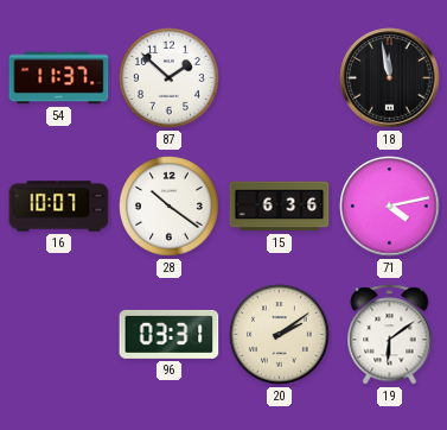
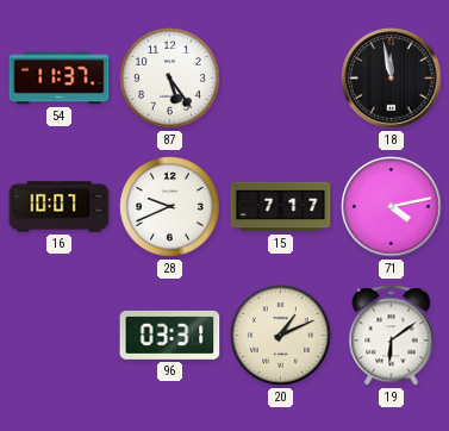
87: 1:52 -> 5:24
28: 10:21 -> 9:41
15: 6:36 -> 7:17
20: 2:09 -> 1:11
